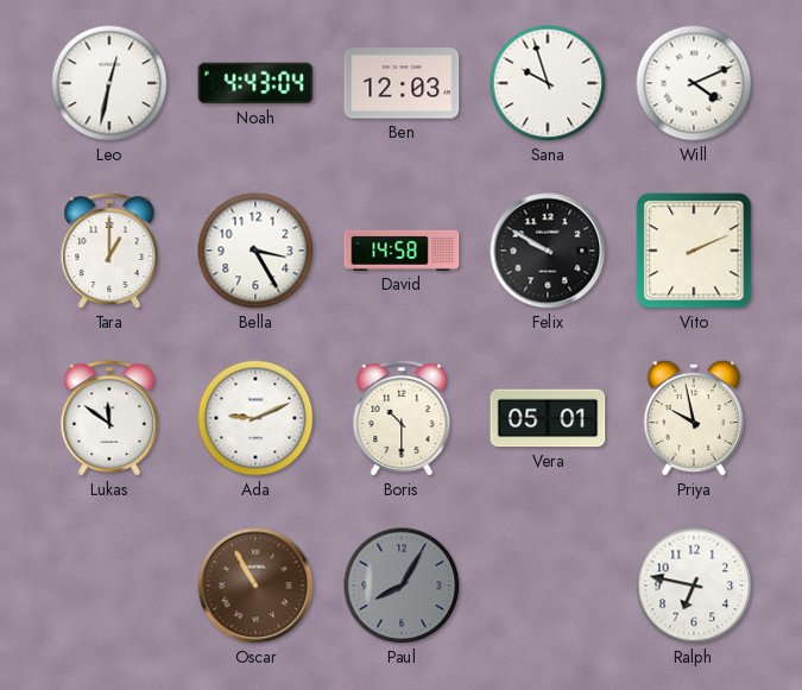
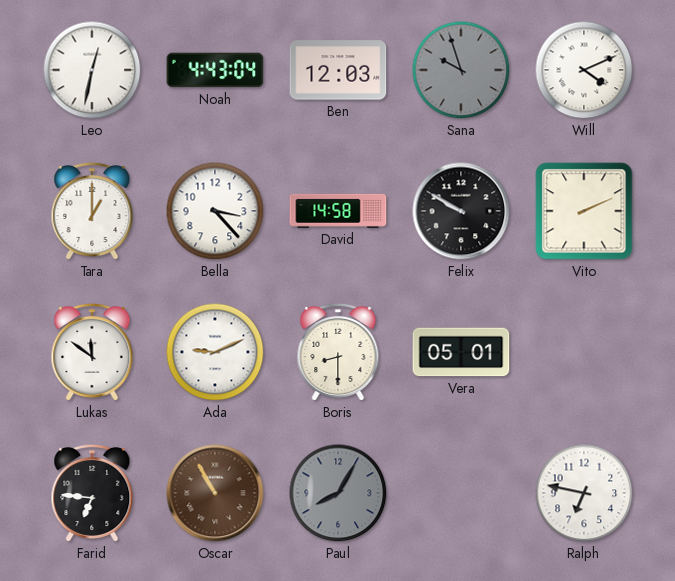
Sana dial: white -> grey
Bella: 3:25 -> 3:23
Boris: 10:30 -> 8:30
Priya: 9:58 -> none
Farid: none -> 6:46
